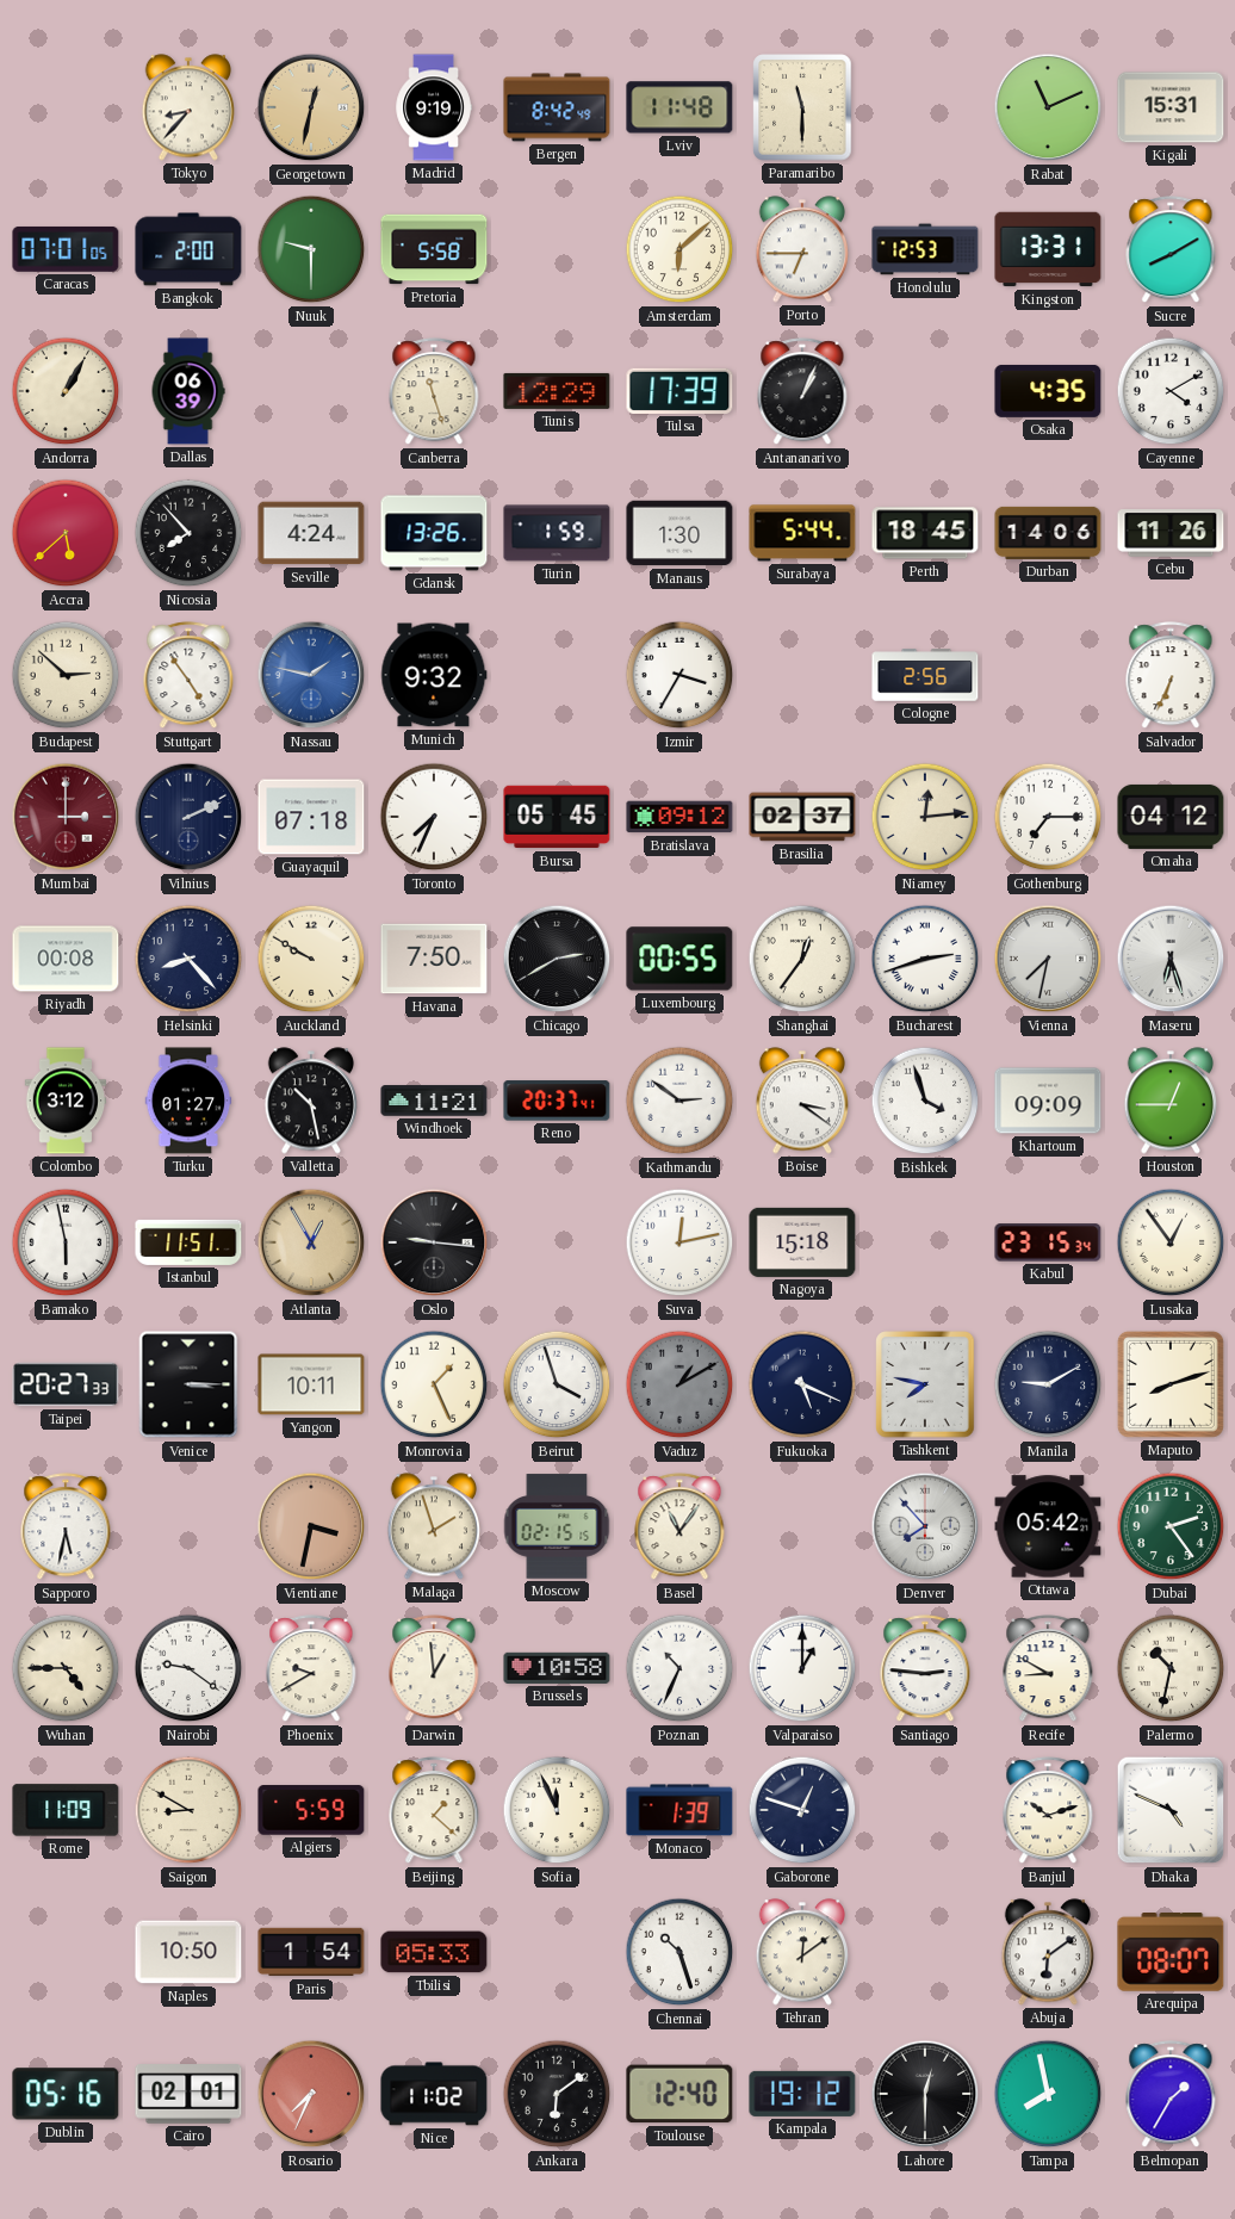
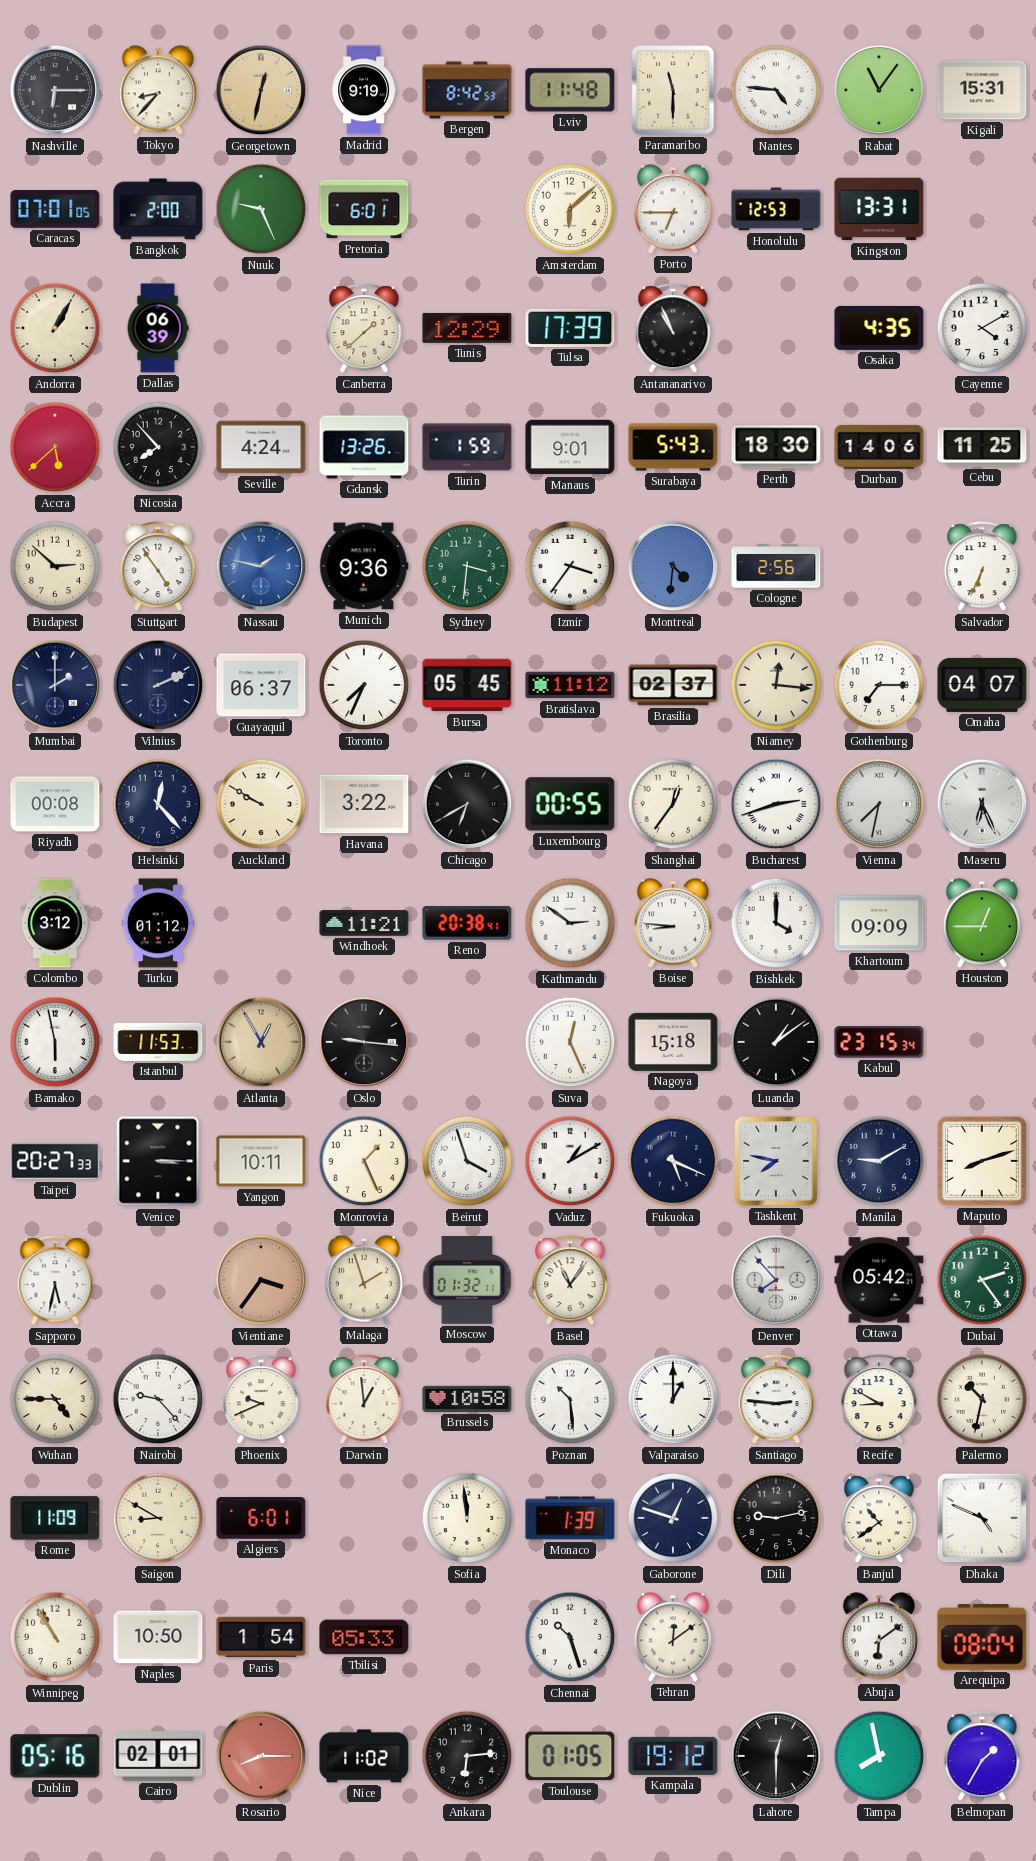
Nashville: none -> 6:15
Bergen: 8:42:49 -> 8:42:53
Nantes: none -> 4:46
Rabat: 11:11 -> 11:06
Nuuk: 9:30 -> 9:26
Pretoria: 5:58 -> 6:01
Sucre: 8:10 -> none
Canberra: 11:27 -> 1:38
Antananarivo: 1:04 -> 10:56
Manaus: 1:30 -> 9:01
Surabaya: 5:44 -> 5:43
Perth: 18:45 -> 18:30
Cebu: 11:26 -> 11:25
Munich: 9:32 -> 9:36
Sydney: none -> 3:31
Izmir: 3:35 -> 3:36
Montreal: none -> 4:31
Mumbai: 3:00 -> 2:00
Mumbai dial: burgundy -> navy
Guayaquil: 07:18 -> 06:37
Bratislava: 09:12 -> 11:12
Niamey: 12:14 -> 12:16
Omaha: 04:12 -> 04:07
Helsinki: 8:23 -> 12:23
Havana: 7:50 -> 3:22
Chicago: 2:40 -> 6:40
Maseru: 6:27 -> 6:26
Turku: 01:27 -> 01:12
Valletta: 10:28 -> none
Reno: 20:37 -> 20:38
Boise: 3:21 -> 8:46
Bishkek: 3:57 -> 4:00
Istanbul: 11:51 -> 11:53
Suva: 12:13 -> 12:26
Luanda: none -> 1:09
Lusaka: 12:54 -> none
Vaduz dial: grey -> white
Vientiane: 3:32 -> 3:36
Moscow: 02:15 -> 01:32
Nairobi: 9:21 -> 9:23
Phoenix: 9:40 -> 9:41
Poznan: 10:34 -> 10:29
Algiers: 5:59 -> 6:01
Beijing: 1:22 -> none
Sofia: 11:56 -> 11:59
Dili: none -> 9:13
Banjul: 10:12 -> 10:39
Winnipeg: none -> 10:55
Arequipa: 08:07 -> 08:04
Rosario: 7:34 -> 8:15
Ankara: 6:09 -> 6:14
Toulouse: 12:40 -> 01:05
